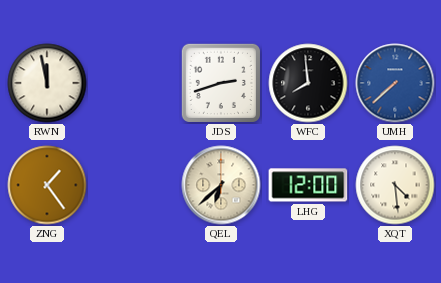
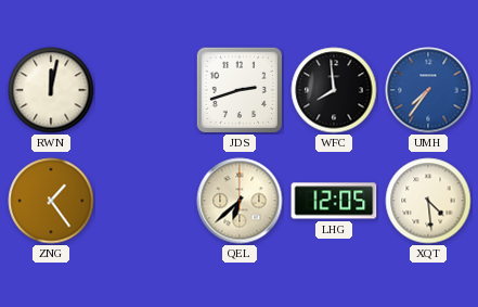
RWN: 11:58 -> 12:02
UMH: 7:38 -> 7:36
LHG: 12:00 -> 12:05
